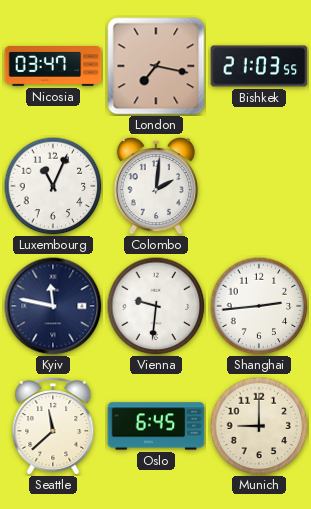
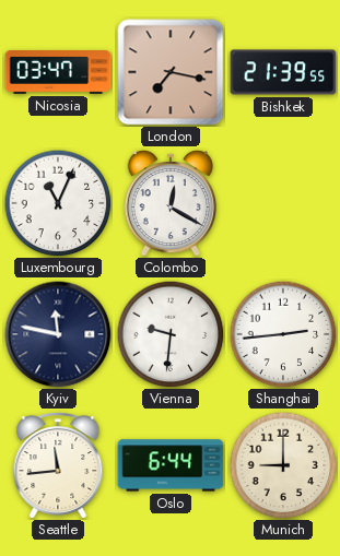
Bishkek: 21:03 -> 21:39
Colombo: 2:01 -> 12:20
Seattle: 11:38 -> 11:44
Oslo: 6:45 -> 6:44
